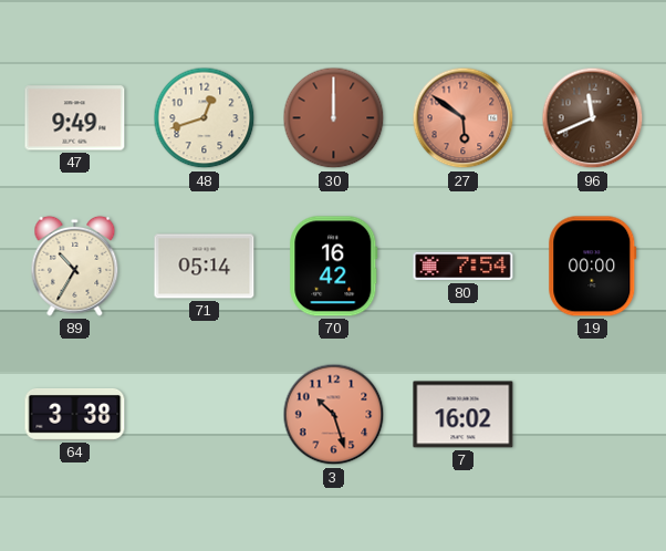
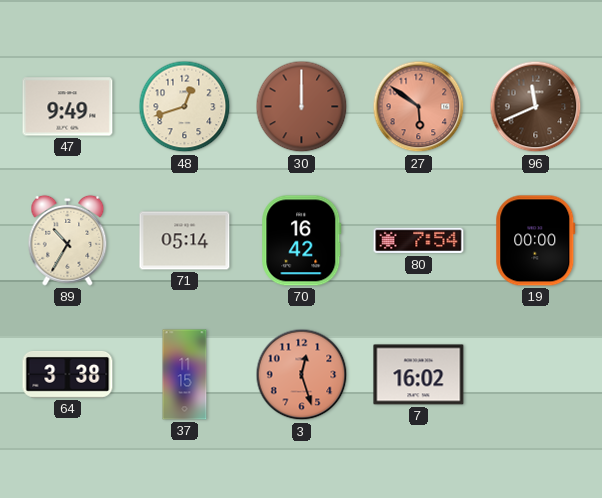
37: none -> 11:15
3: 10:27 -> 12:27
